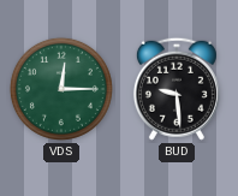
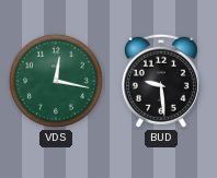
VDS: 12:15 -> 12:17
